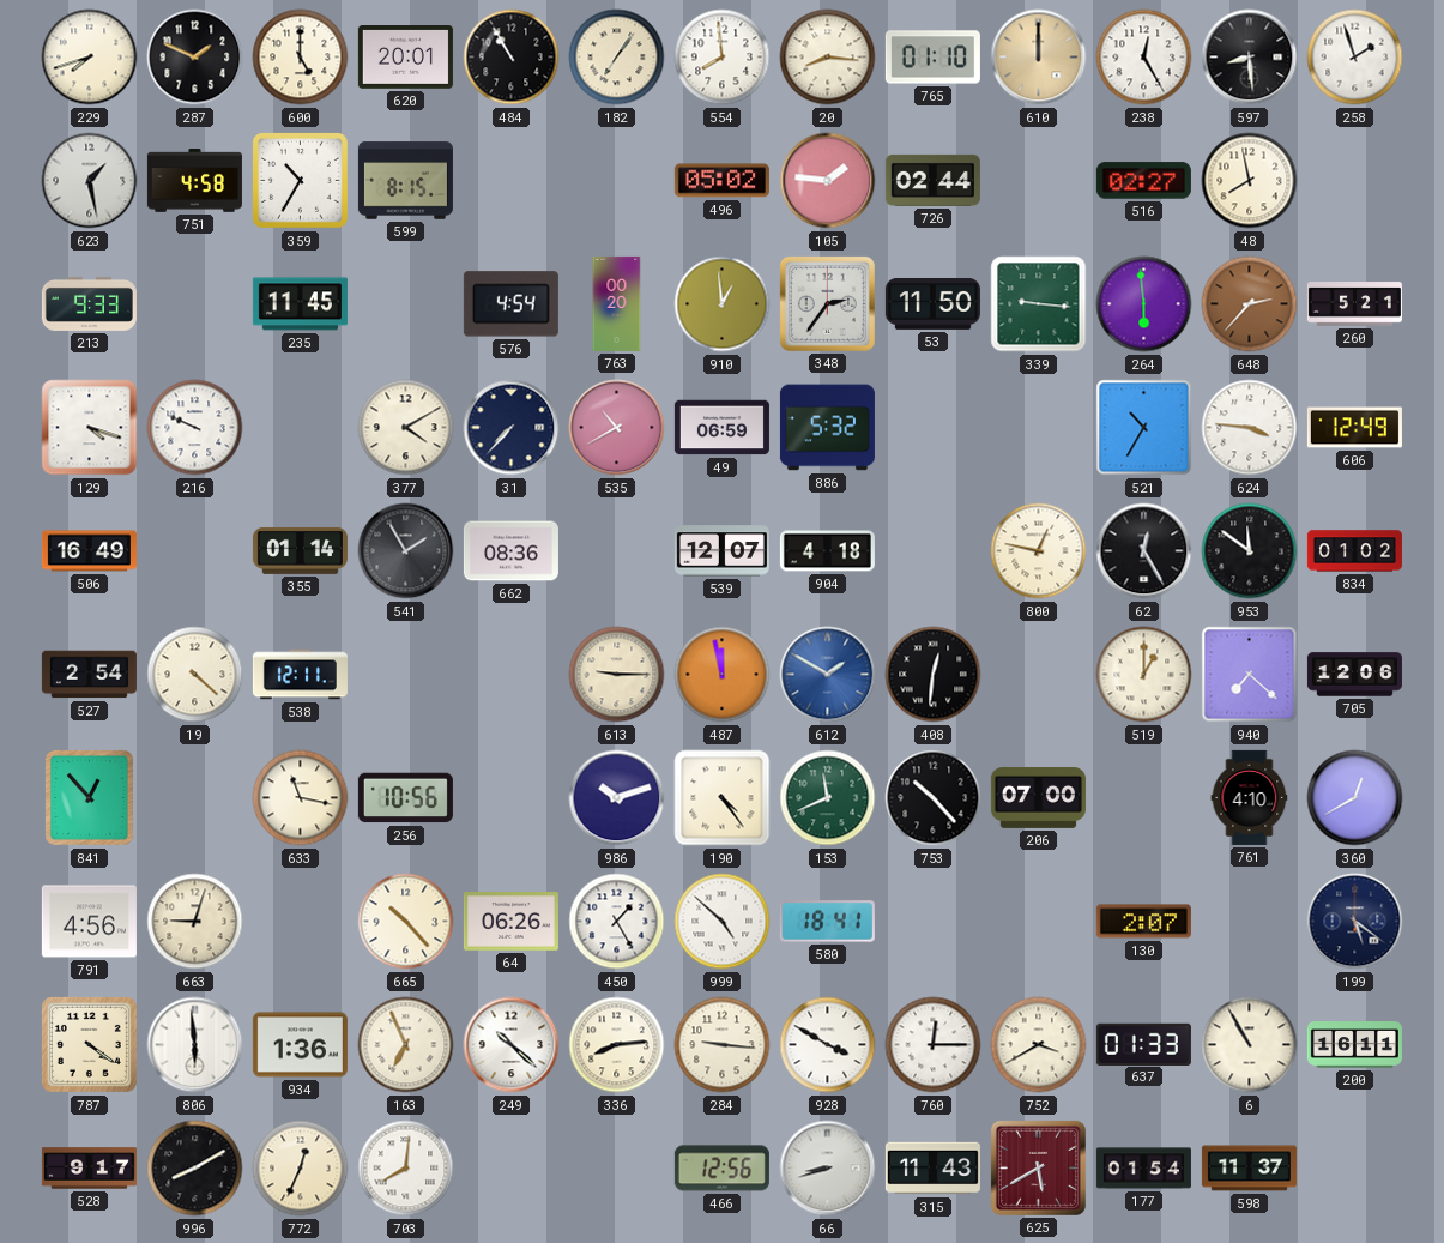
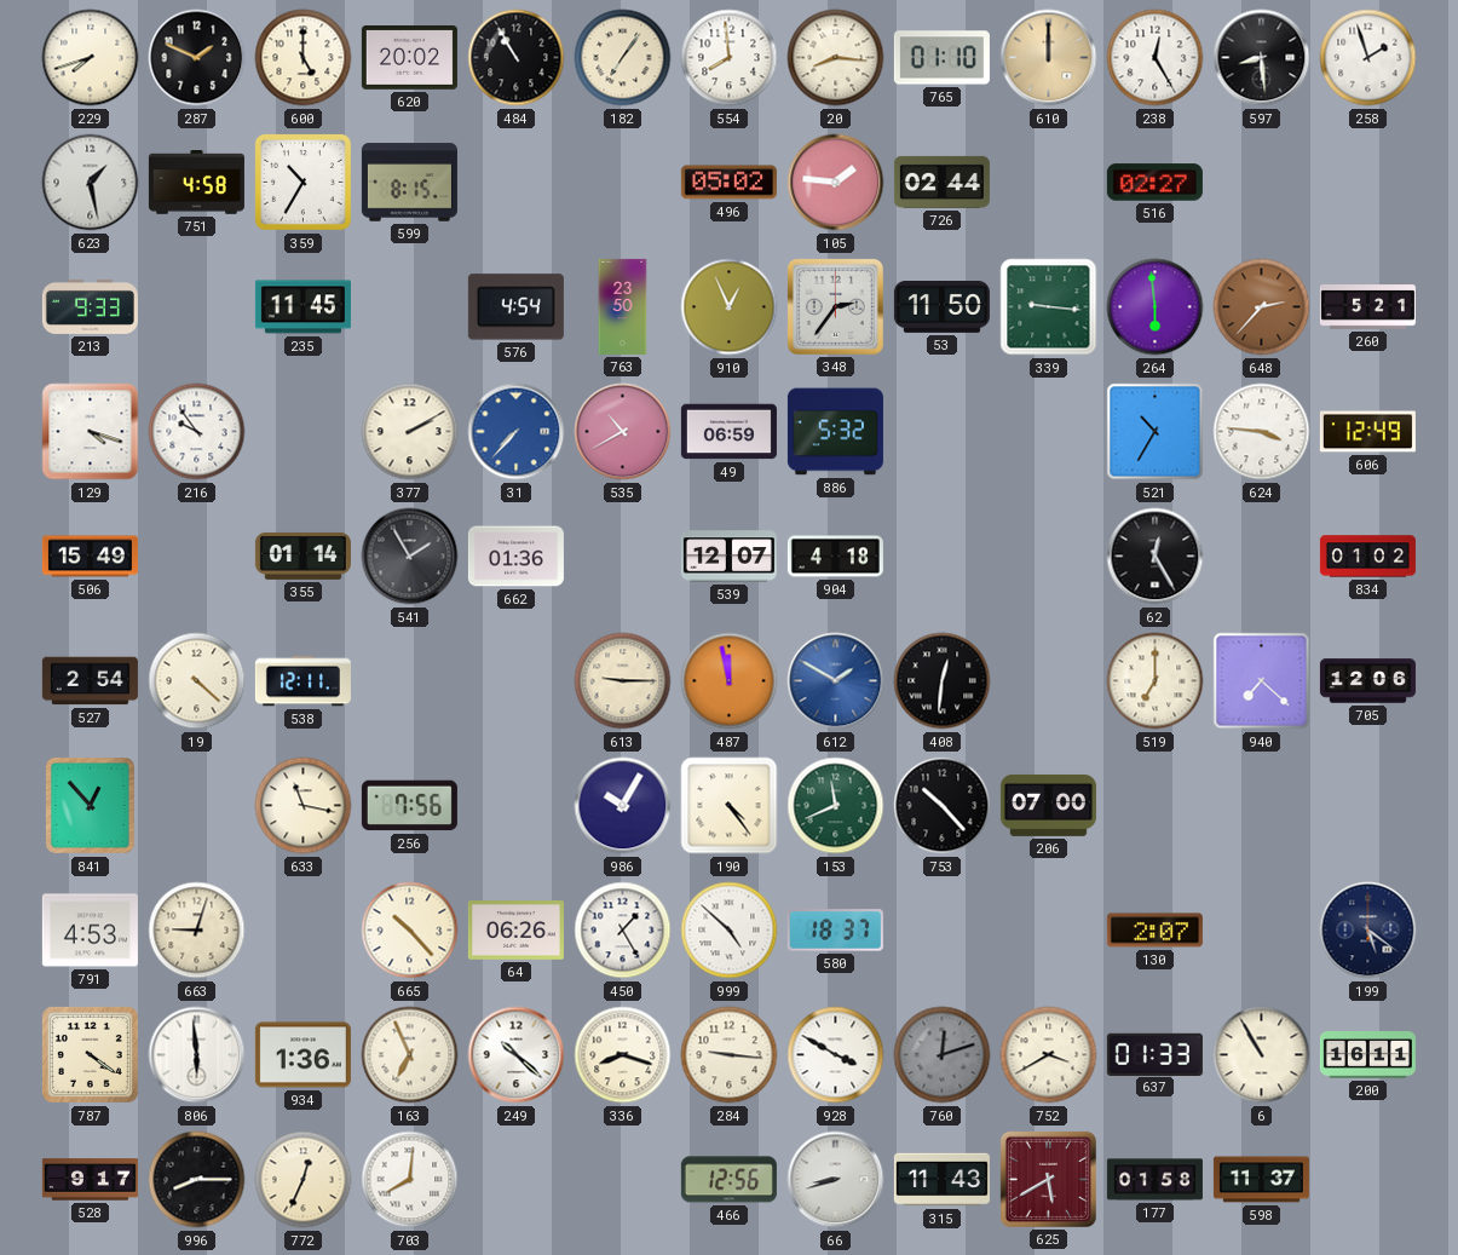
620: 20:01 -> 20:02
48: 7:58 -> none
763: 00:20 -> 23:50
910: 12:59 -> 12:56
216: 9:49 -> 9:54
377: 4:10 -> 2:10
31 dial: navy -> blue
506: 16:49 -> 15:49
662: 08:36 -> 01:36
800: 12:47 -> none
953: 11:51 -> none
519: 1:00 -> 7:00
256: 10:56 -> 7:56
986: 10:12 -> 10:05
761: 4:10 -> none
360: 12:40 -> none
791: 4:56 -> 4:53
580: 18:41 -> 18:37
336: 8:14 -> 8:18
760: 12:15 -> 12:12
760 dial: white -> grey
996: 8:10 -> 8:15
177: 01:54 -> 01:58
